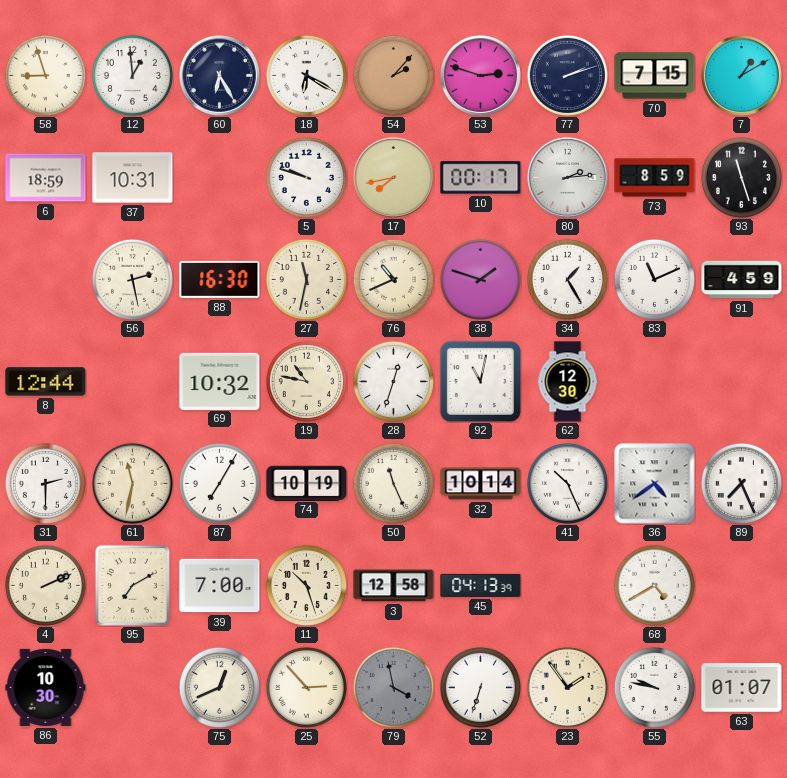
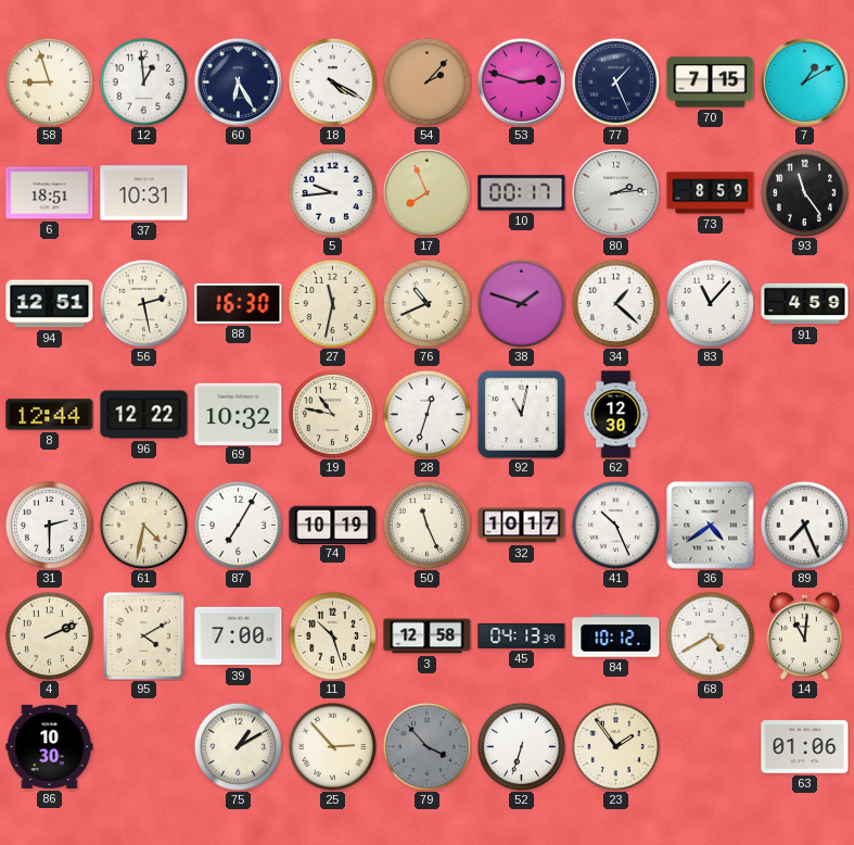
18: 6:20 -> 4:20
77: 2:12 -> 1:26
6: 18:59 -> 18:51
5: 9:48 -> 9:44
17: 7:43 -> 7:56
93: 11:27 -> 11:24
94: none -> 12:51
34: 1:25 -> 1:22
83: 11:11 -> 11:07
96: none -> 12:22
61: 11:32 -> 4:32
32: 10:14 -> 10:17
95: 7:10 -> 4:10
84: none -> 10:12
14: none -> 11:01
75: 12:41 -> 1:10
79: 3:58 -> 3:53
55: 9:47 -> none
63: 01:07 -> 01:06
